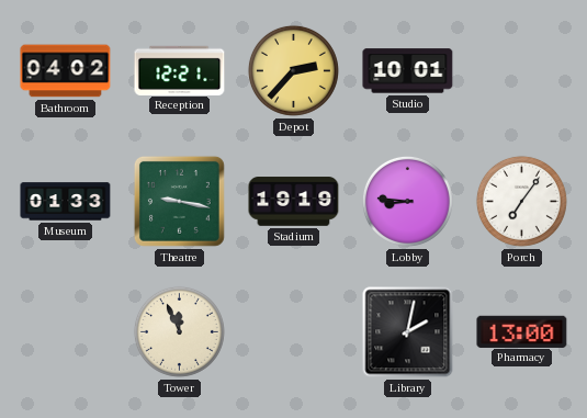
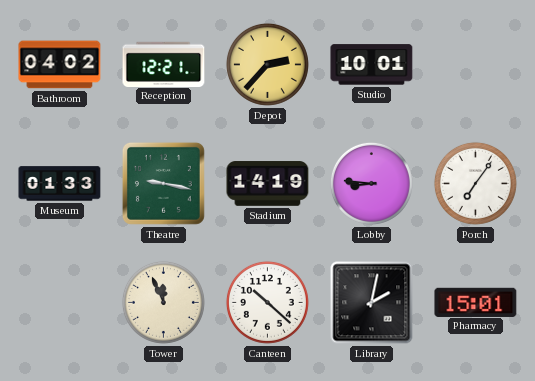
Stadium: 19:19 -> 14:19
Canteen: none -> 10:22
Pharmacy: 13:00 -> 15:01
